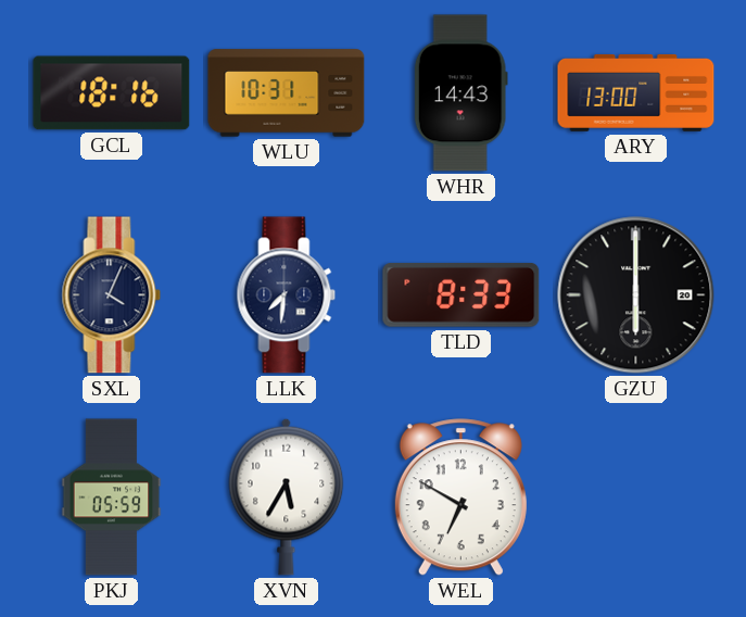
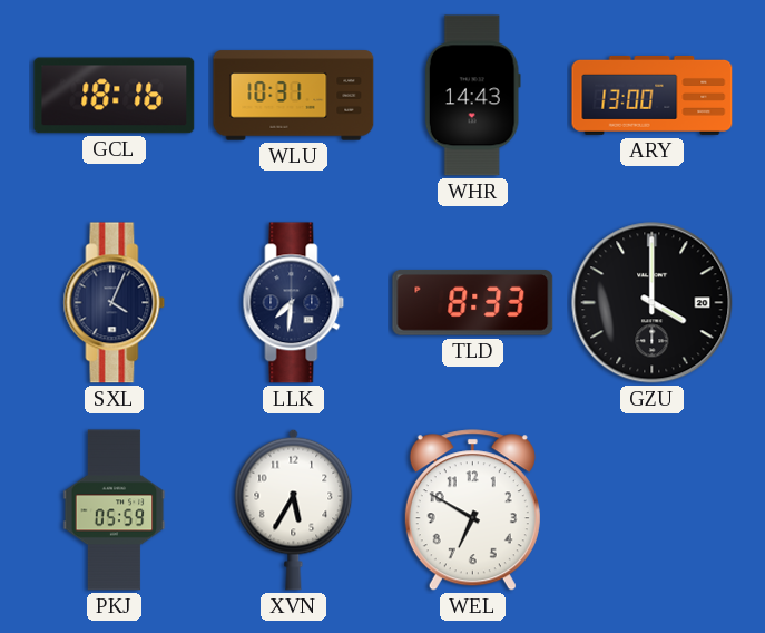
GZU: 6:00 -> 4:00
